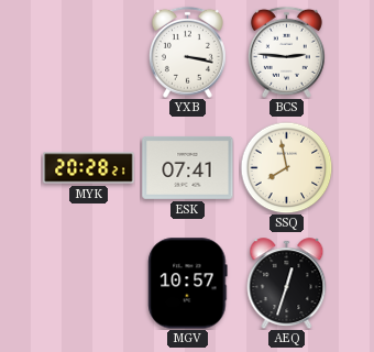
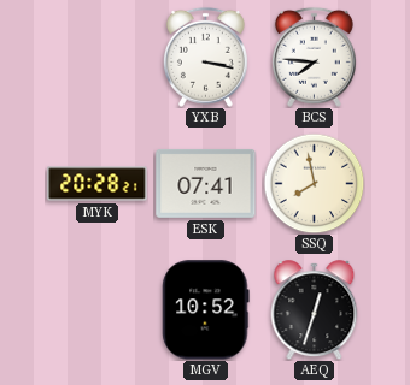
BCS: 2:46 -> 7:46
MGV: 10:57 -> 10:52
